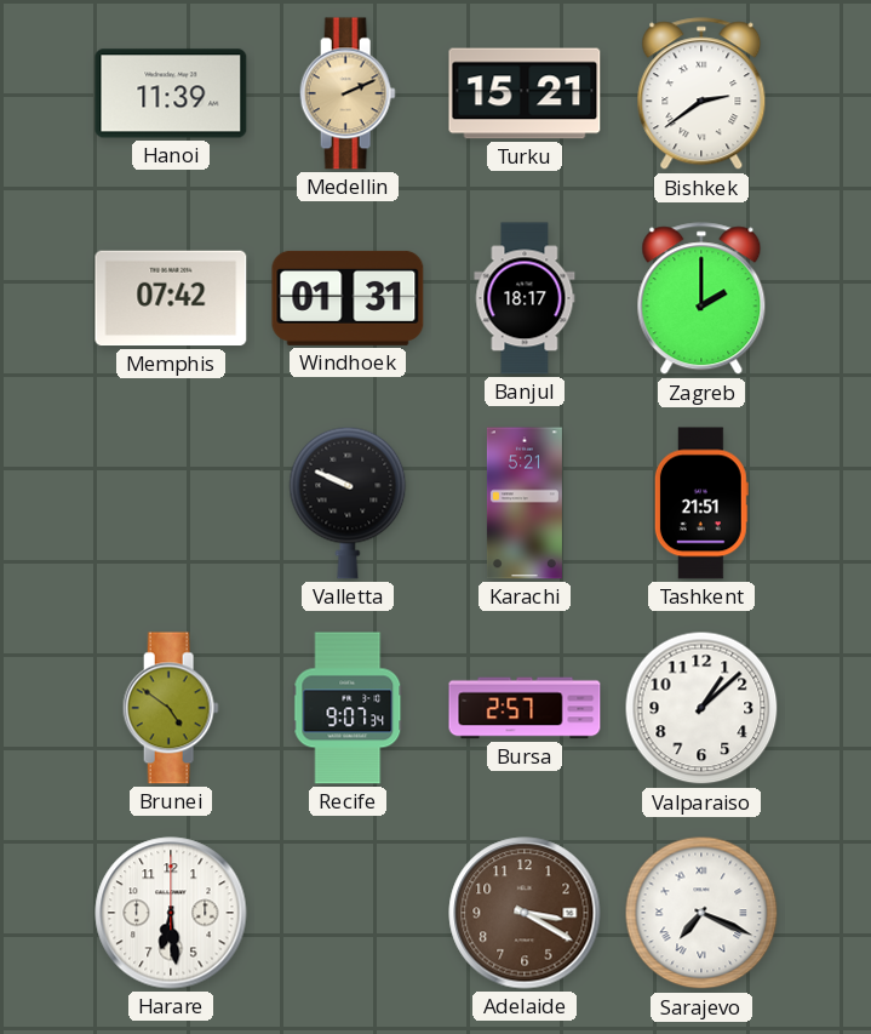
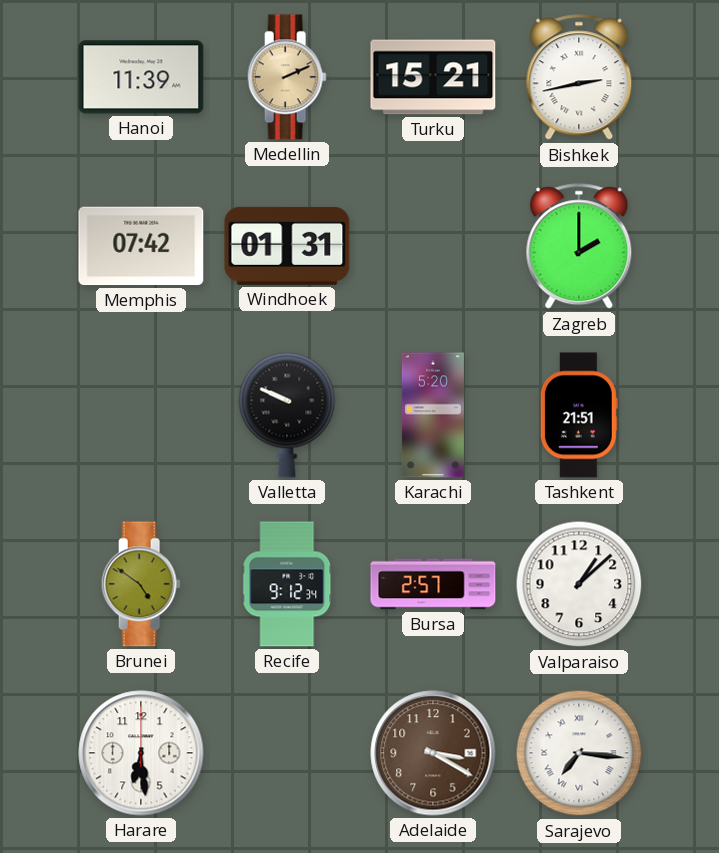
Bishkek: 2:39 -> 2:43
Banjul: 18:17 -> none
Karachi: 5:21 -> 5:20
Recife: 9:07 -> 9:12
Sarajevo: 7:19 -> 7:16
